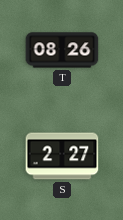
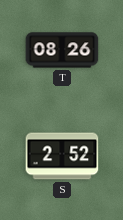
S: 2:27 -> 2:52
